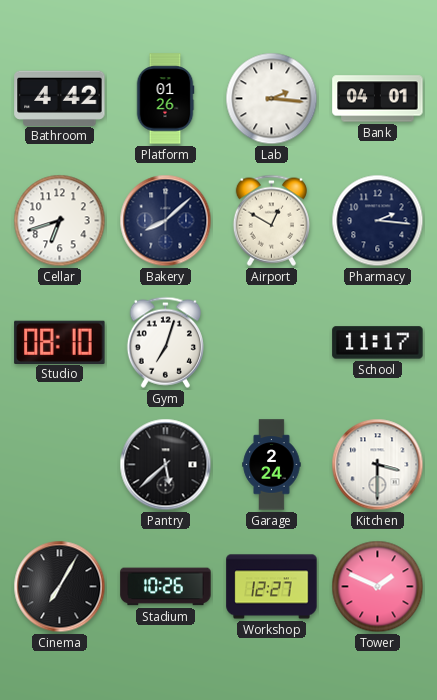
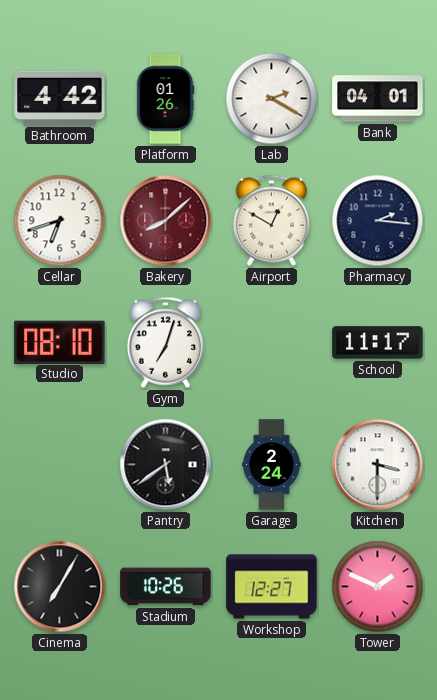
Lab: 2:16 -> 2:20
Bakery dial: navy -> burgundy
Pantry: 5:38 -> 5:39
